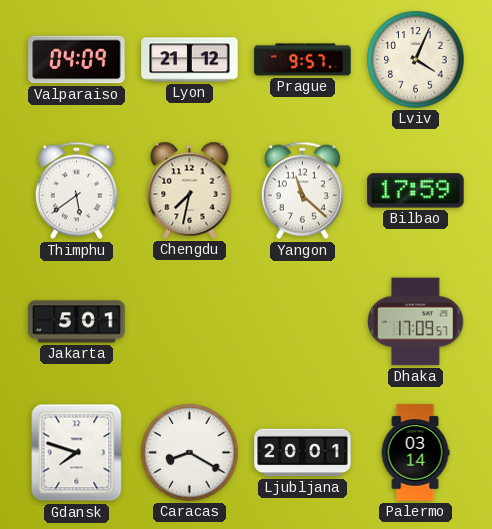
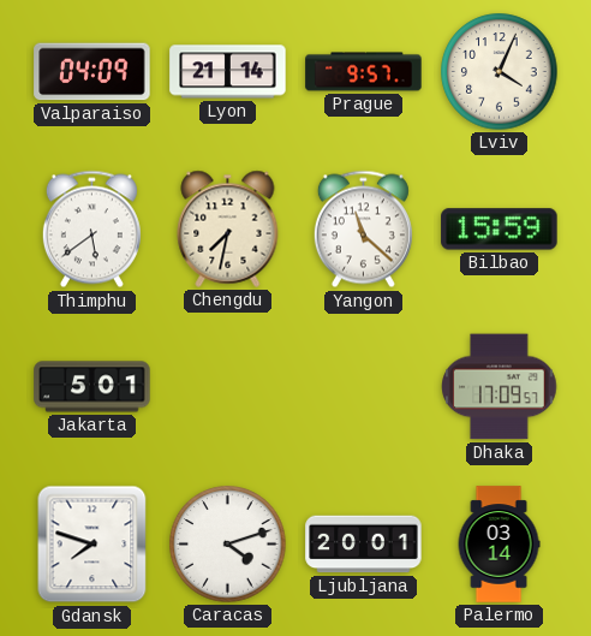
Lyon: 21:12 -> 21:14
Bilbao: 17:59 -> 15:59
Caracas: 8:20 -> 4:12
